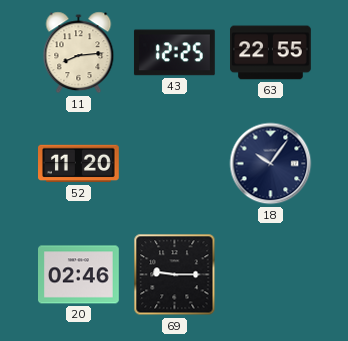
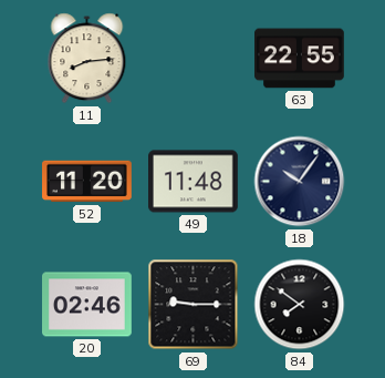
43: 12:25 -> none
49: none -> 11:48
84: none -> 7:51
